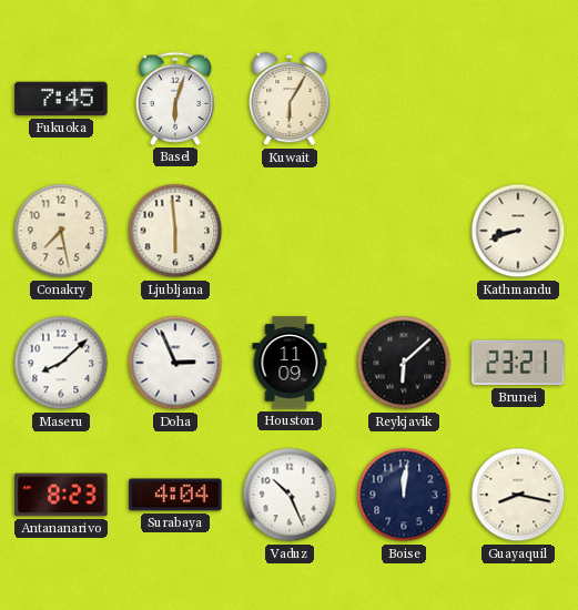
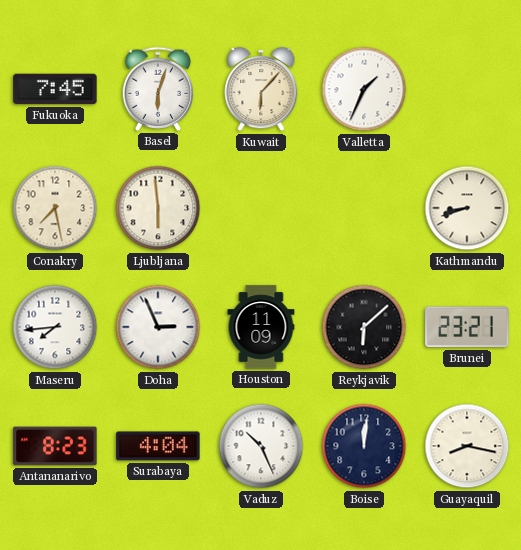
Kuwait: 6:05 -> 6:07
Valletta: none -> 1:34
Maseru: 8:08 -> 7:44
